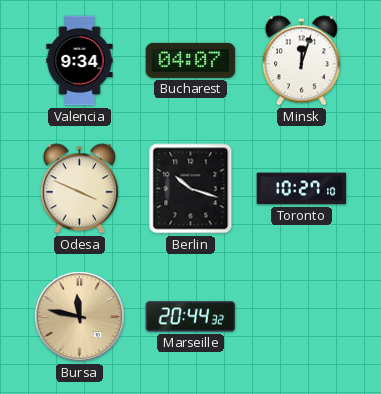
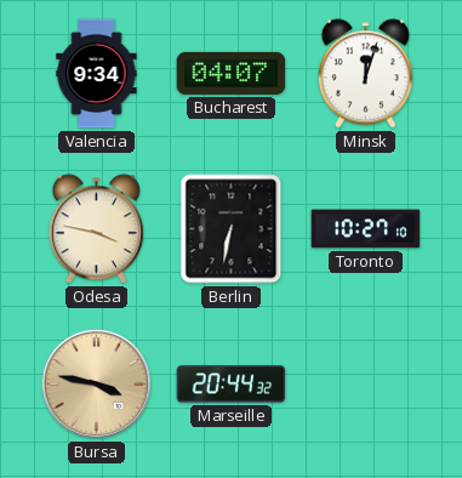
Odesa: 3:49 -> 3:47
Berlin: 10:18 -> 6:32
Bursa: 11:47 -> 3:47
